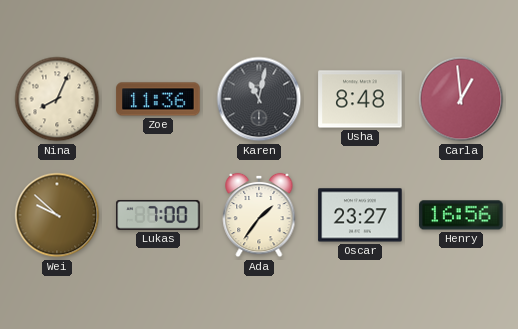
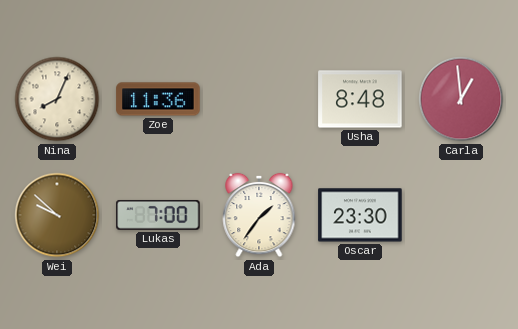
Karen: 11:02 -> none
Oscar: 23:27 -> 23:30
Henry: 16:56 -> none
